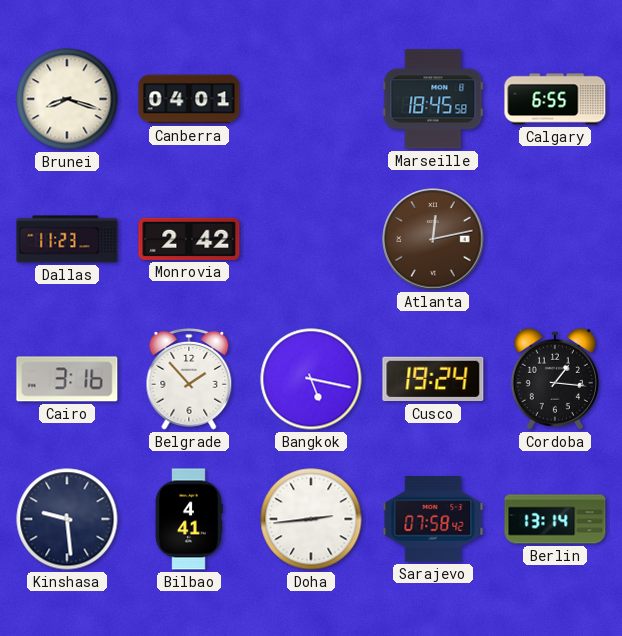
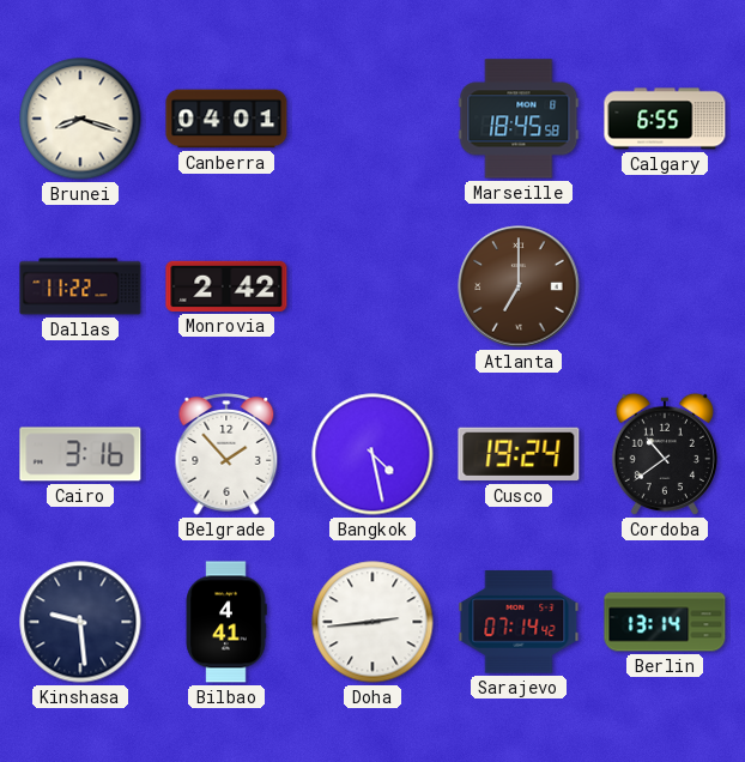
Dallas: 11:23 -> 11:22
Atlanta: 12:13 -> 7:00
Bangkok: 5:17 -> 4:28
Cordoba: 1:16 -> 10:39
Sarajevo: 07:58 -> 07:14
